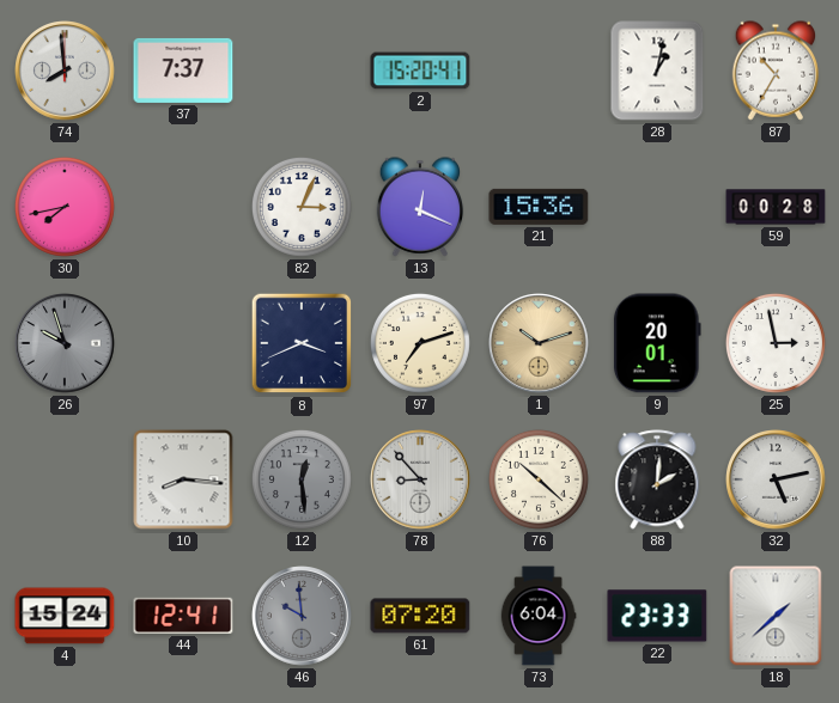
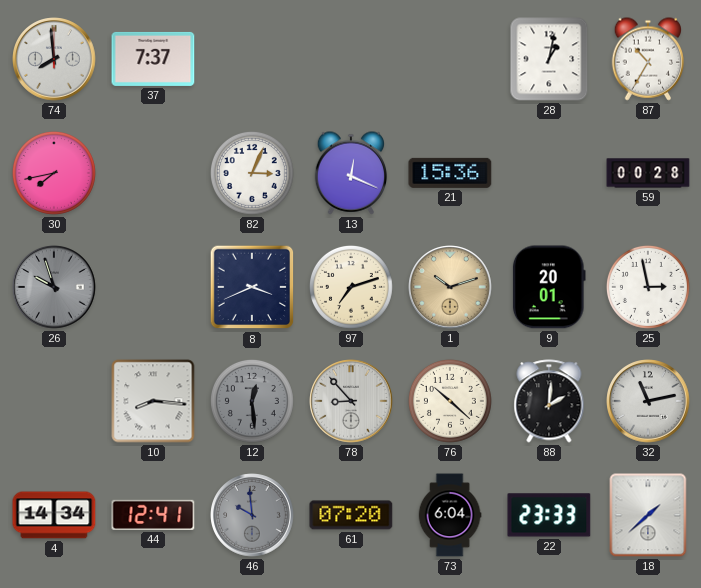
2: 15:20 -> none
32: 5:13 -> 11:13
4: 15:24 -> 14:34
